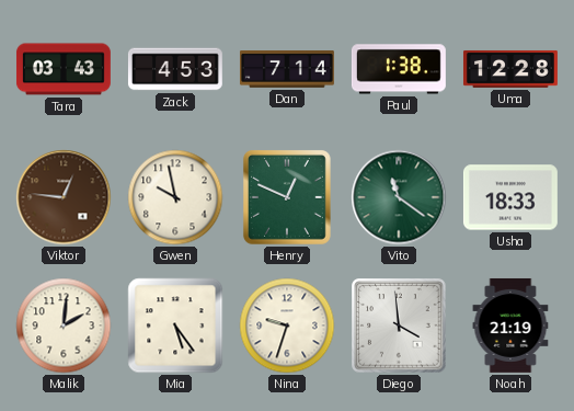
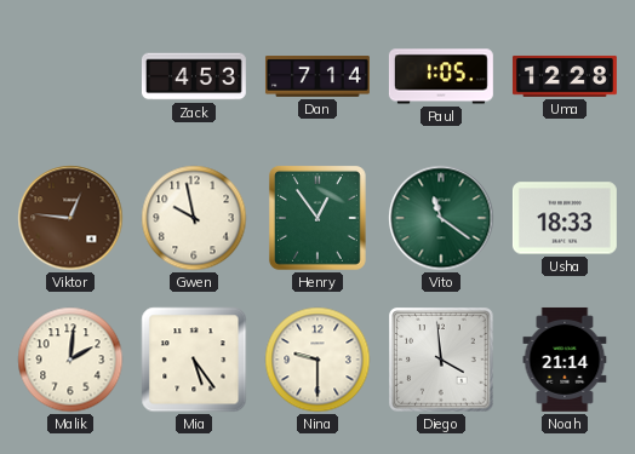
Tara: 03:43 -> none
Paul: 1:38 -> 1:05
Henry: 12:49 -> 12:54
Nina: 9:33 -> 9:30
Noah: 21:19 -> 21:14
